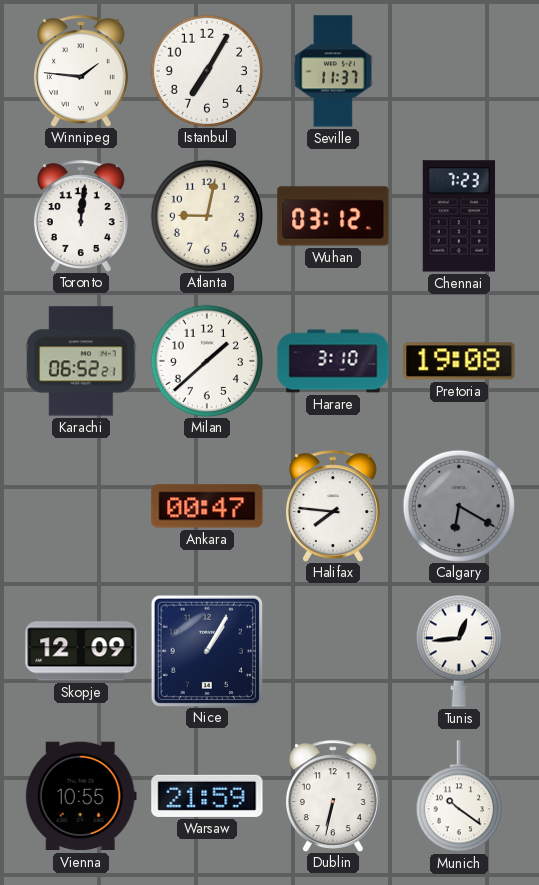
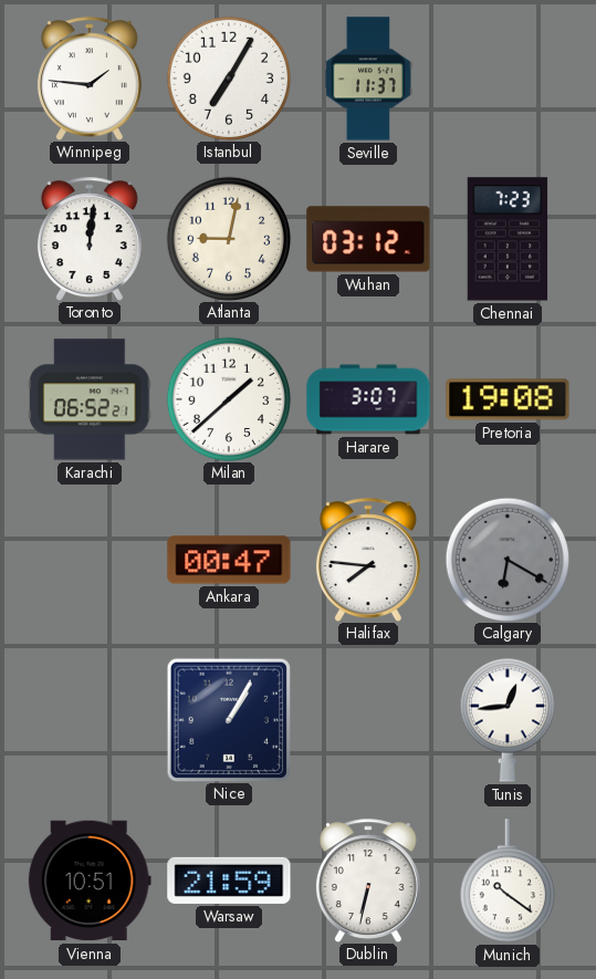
Harare: 3:10 -> 3:07
Skopje: 12:09 -> none
Vienna: 10:55 -> 10:51
